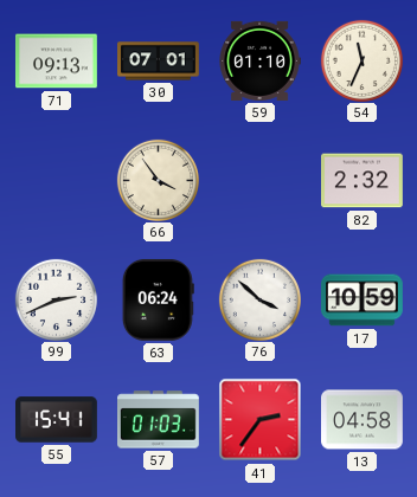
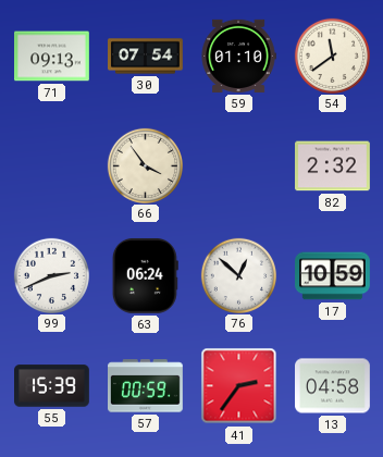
30: 07:01 -> 07:54
54: 11:34 -> 11:39
76: 3:52 -> 12:52
55: 15:41 -> 15:39
57: 01:03 -> 00:59
